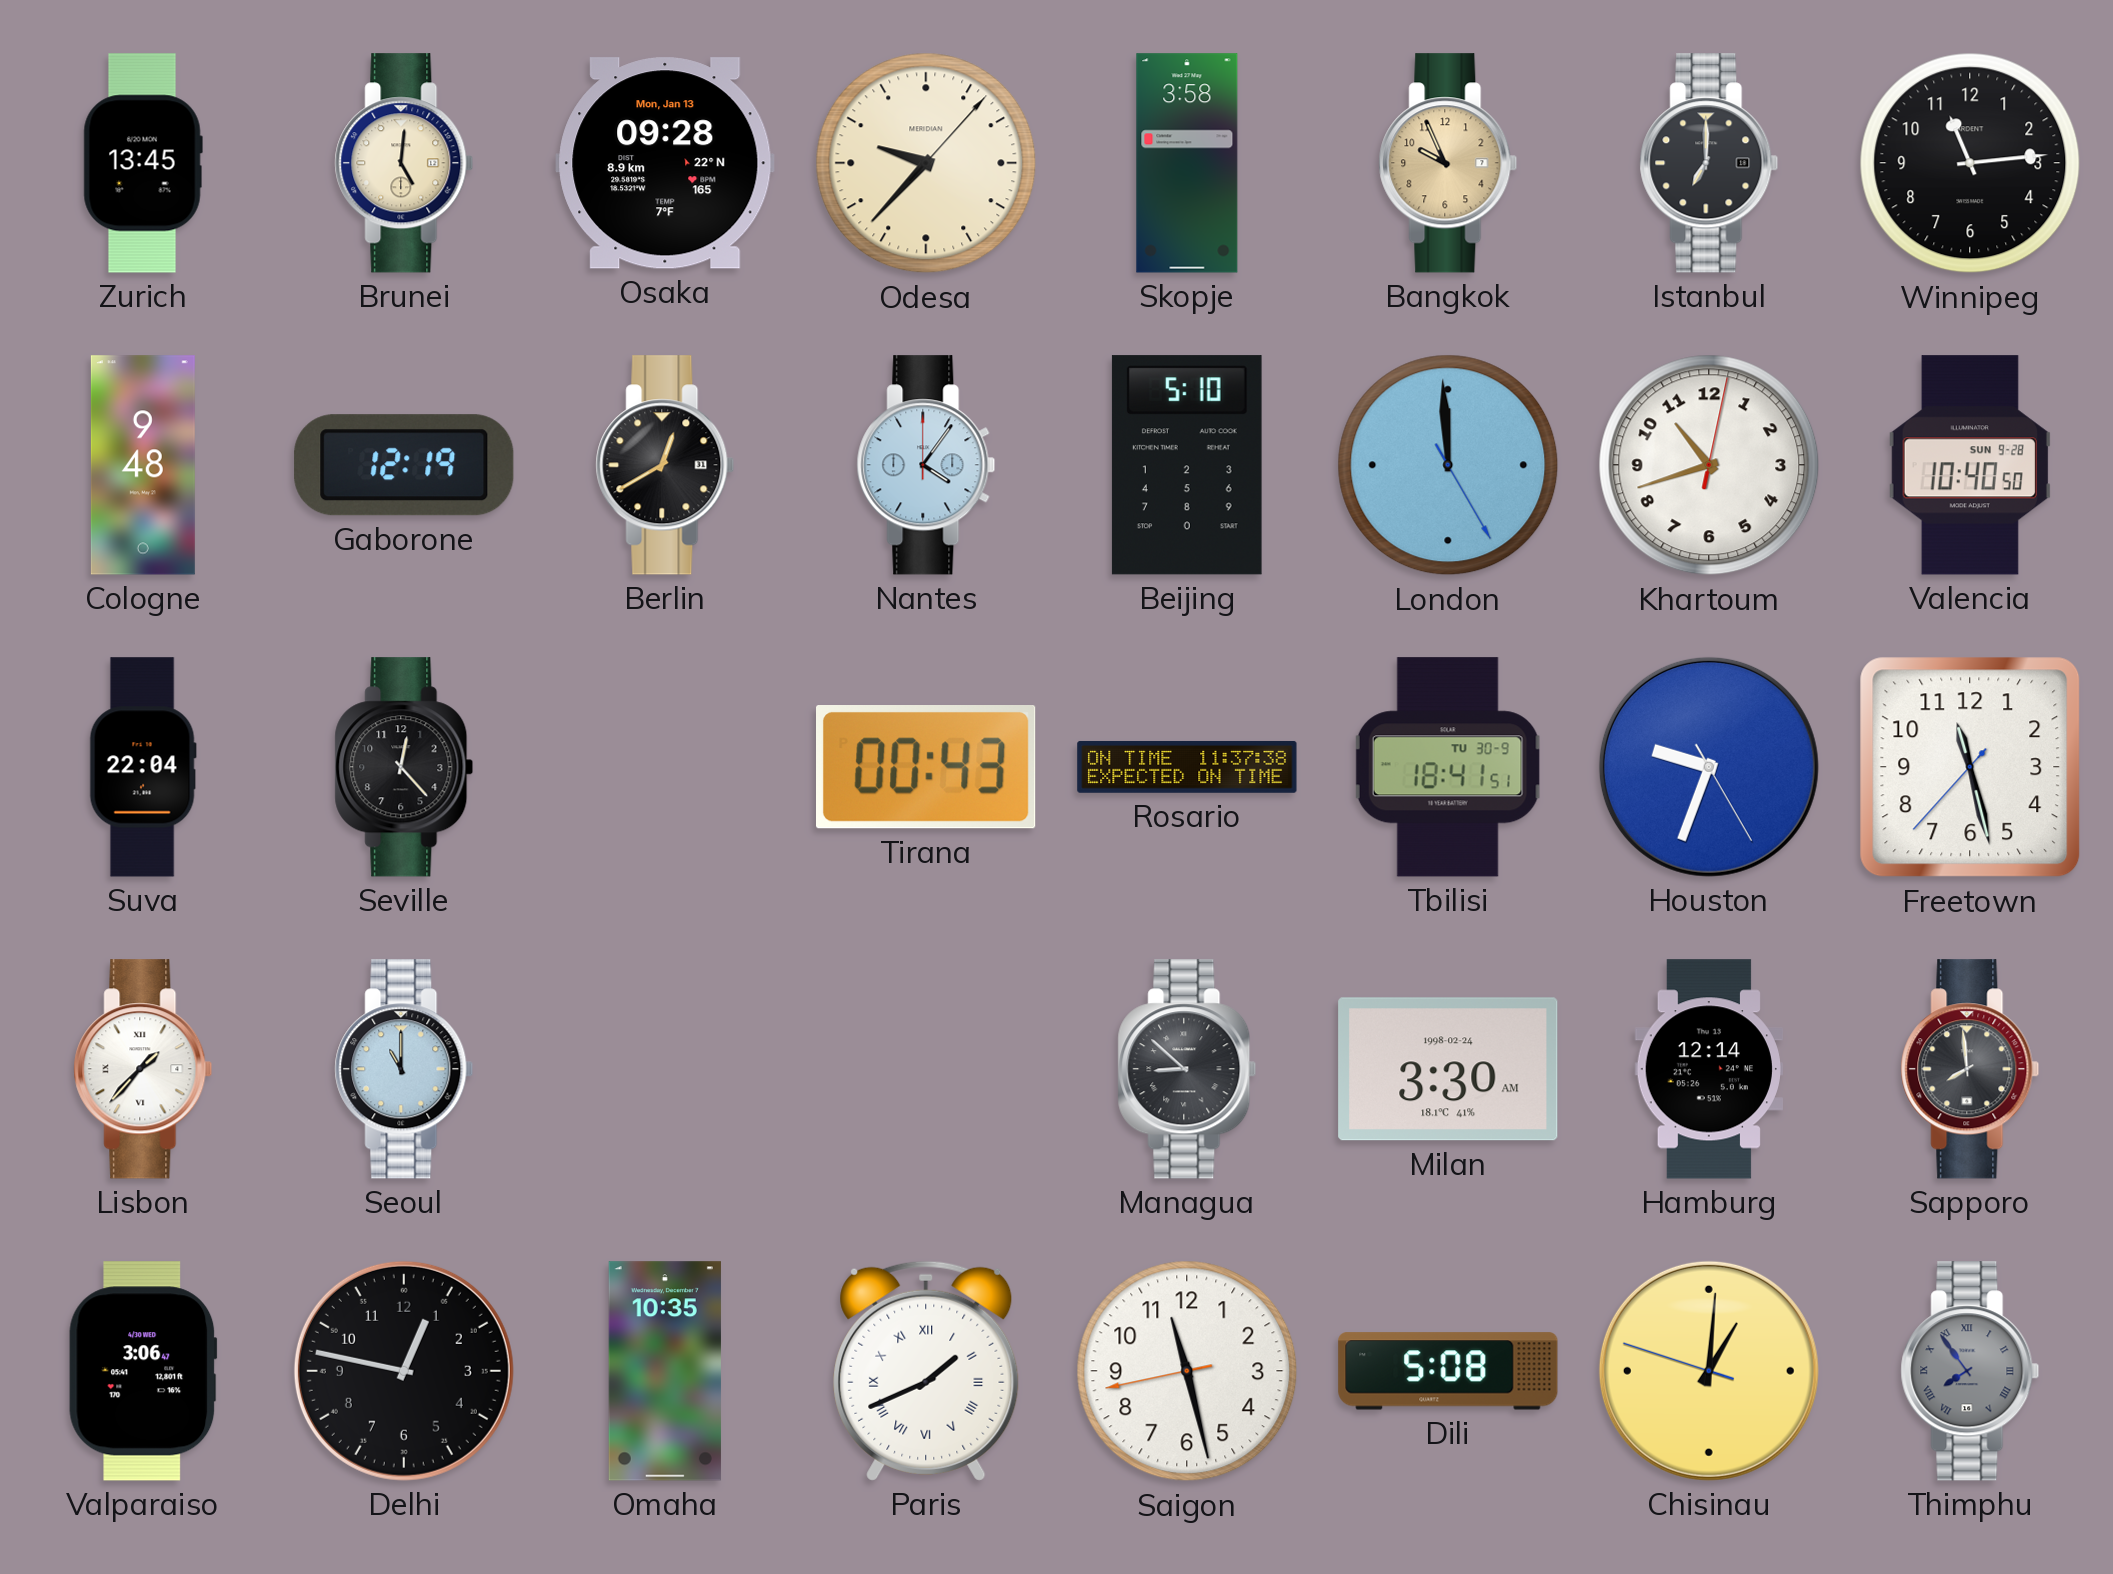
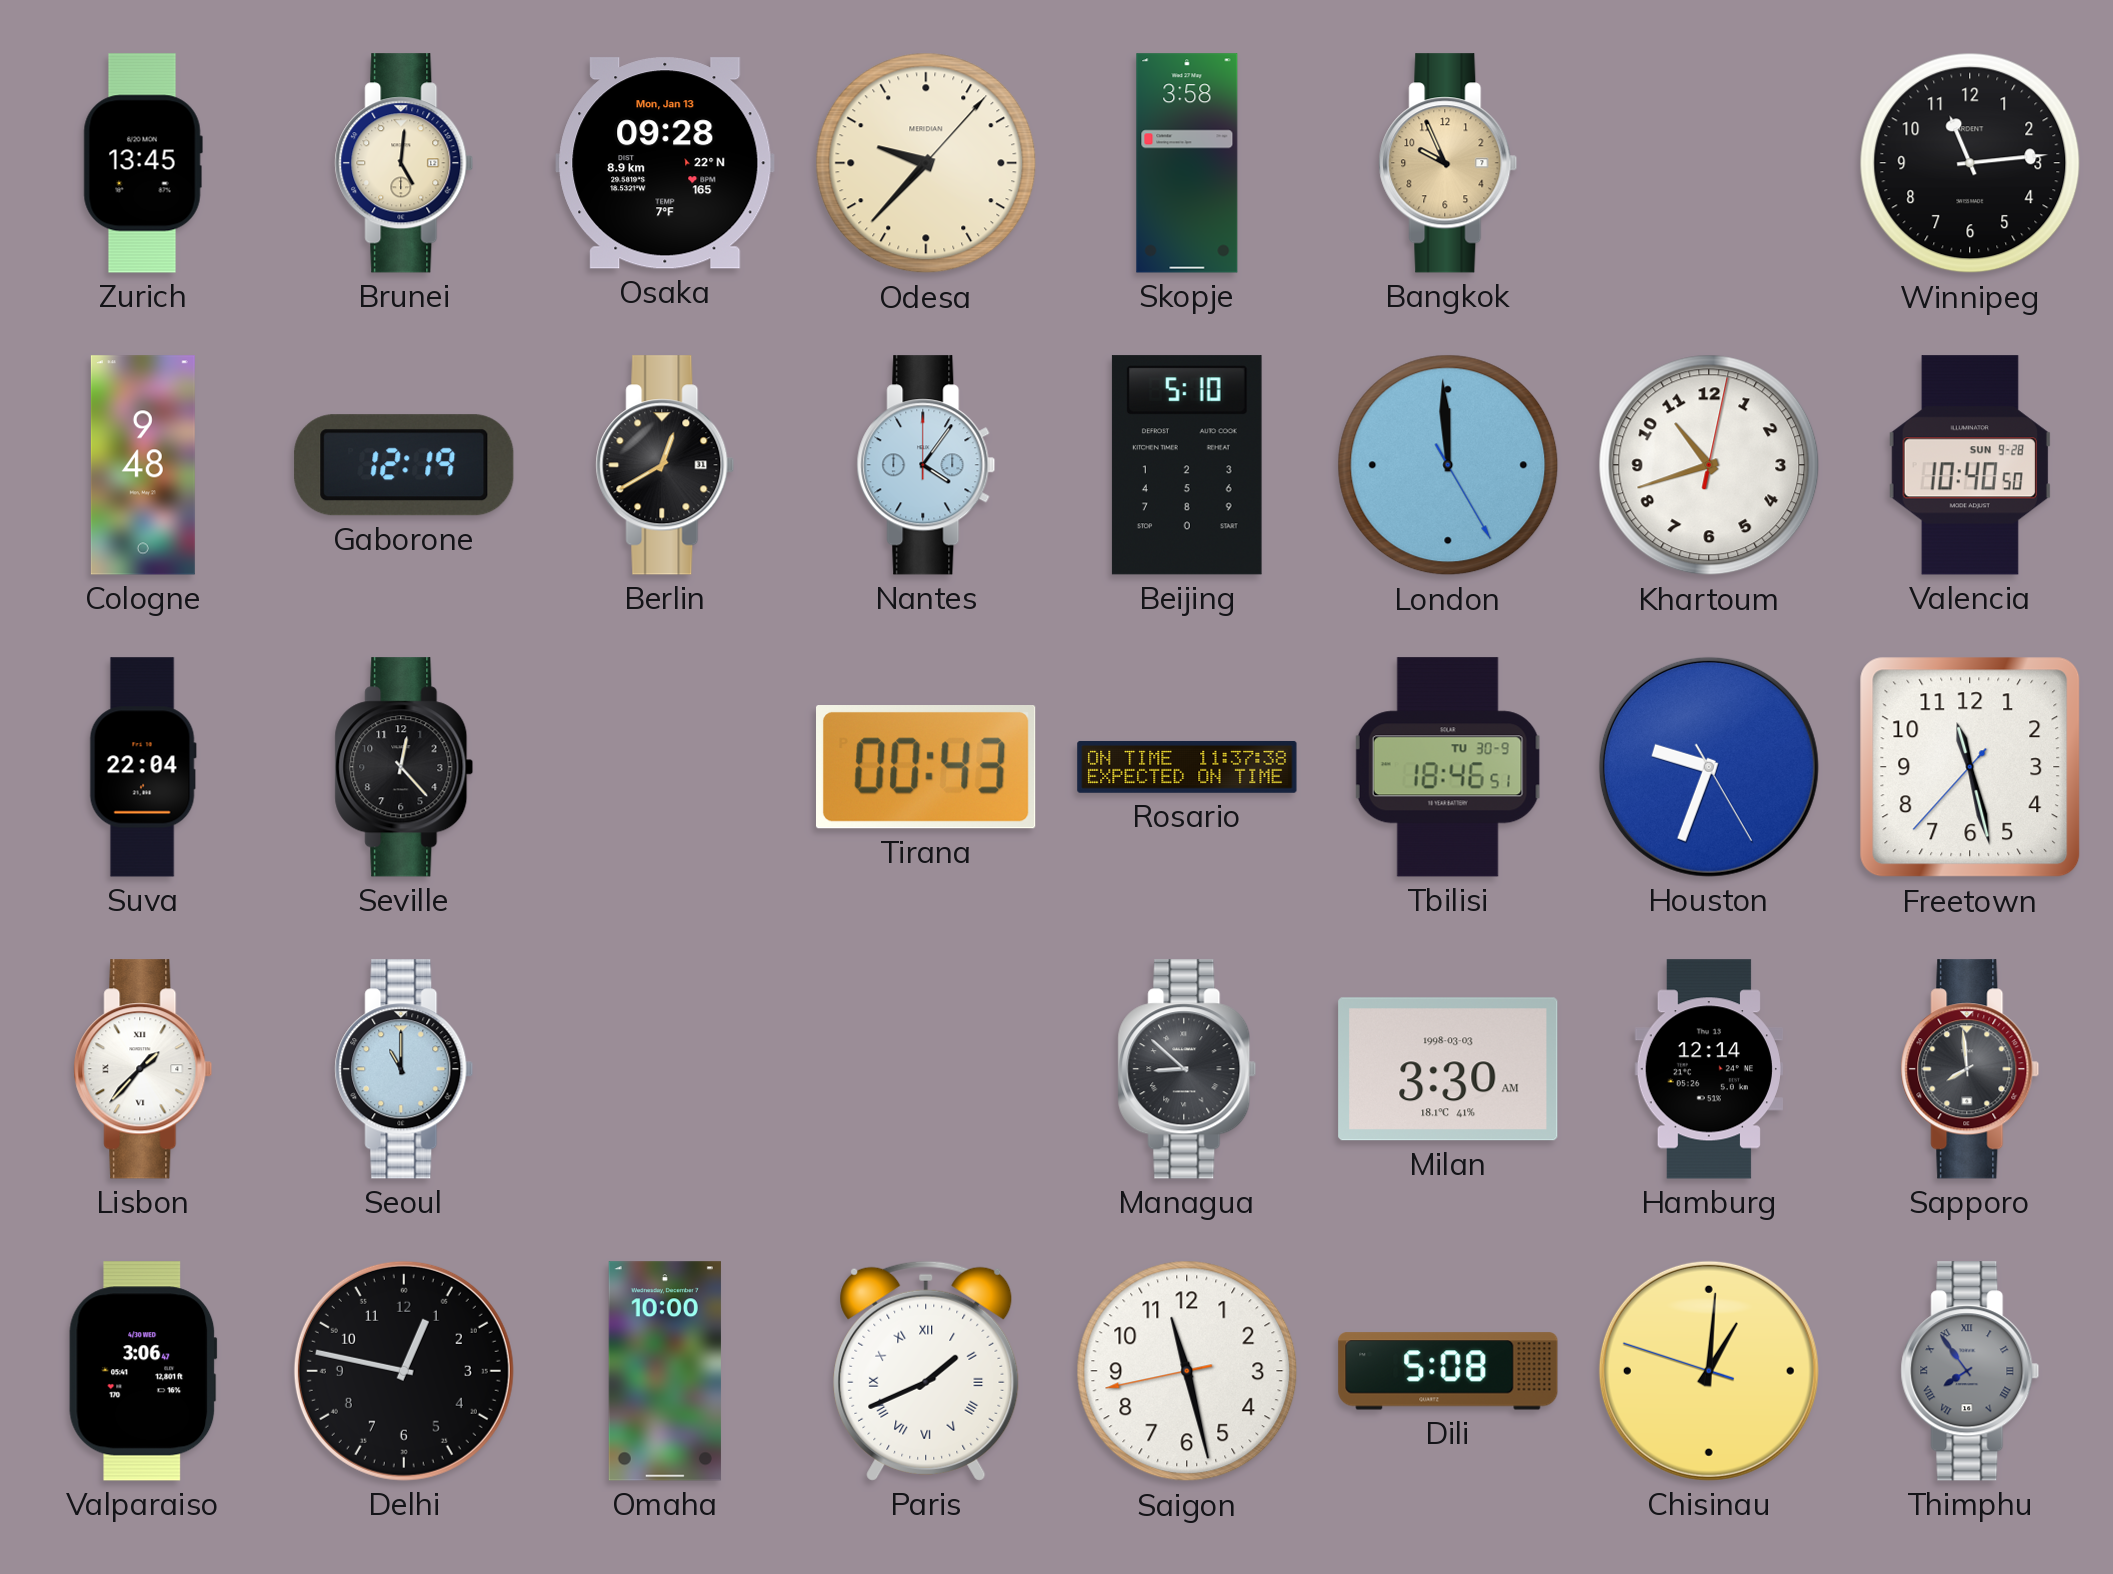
Istanbul: 7:00 -> none
Tbilisi: 18:41 -> 18:46
Milan date: 1998-02-24 -> 1998-03-03
Omaha: 10:35 -> 10:00
